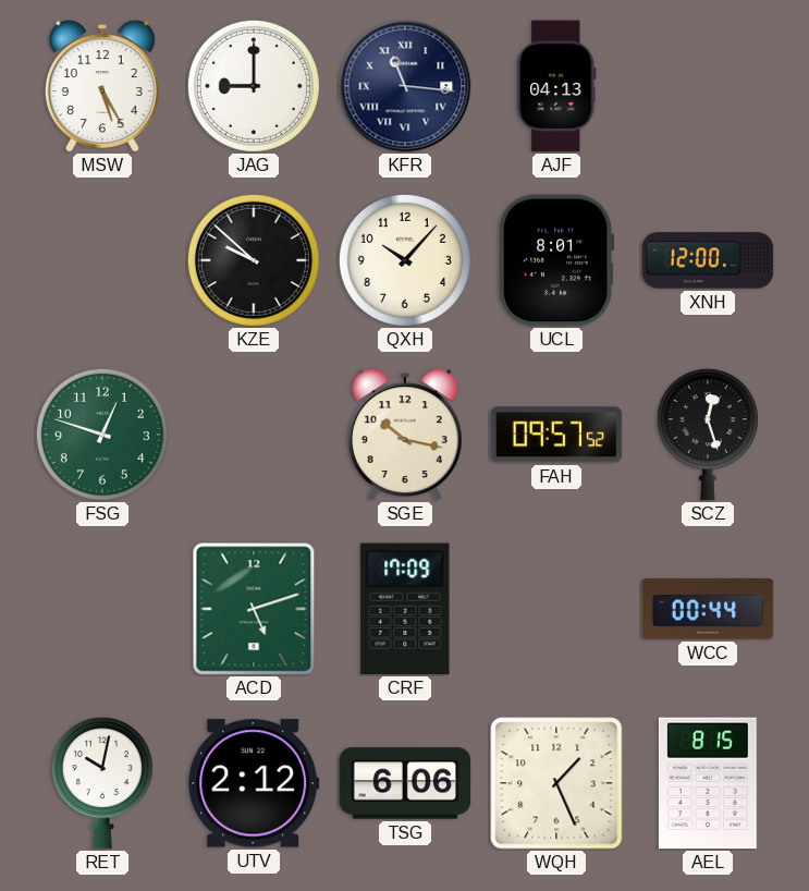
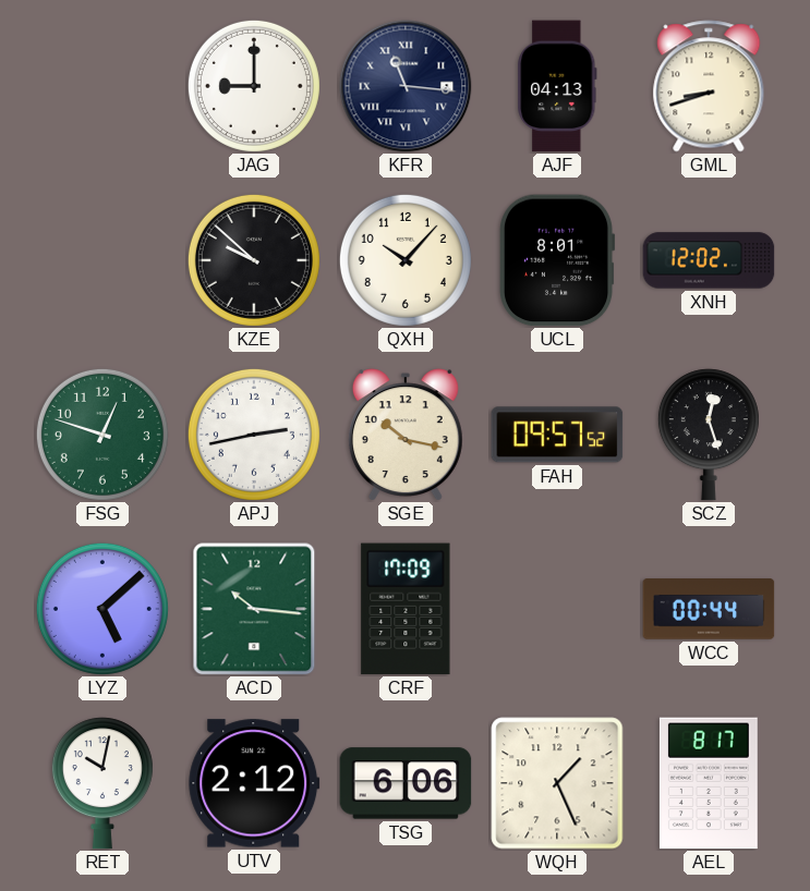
MSW: 5:25 -> none
GML: none -> 8:42
XNH: 12:00 -> 12:02
APJ: none -> 2:43
LYZ: none -> 5:08
ACD: 5:12 -> 10:16
AEL: 8:15 -> 8:17
